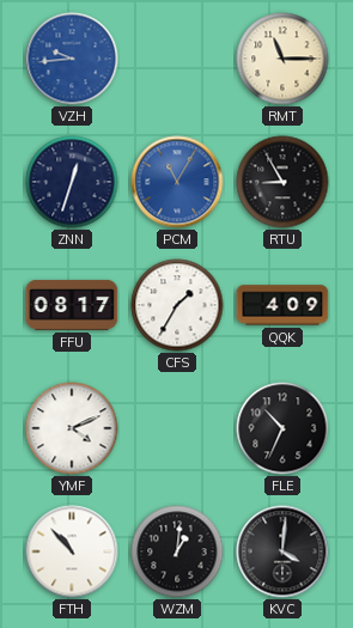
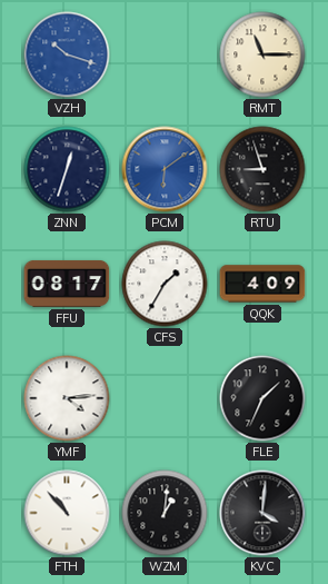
VZH: 9:44 -> 10:18
PCM: 11:05 -> 6:09
RTU: 8:55 -> 8:57
YMF: 4:11 -> 4:14
FLE: 10:34 -> 1:34
